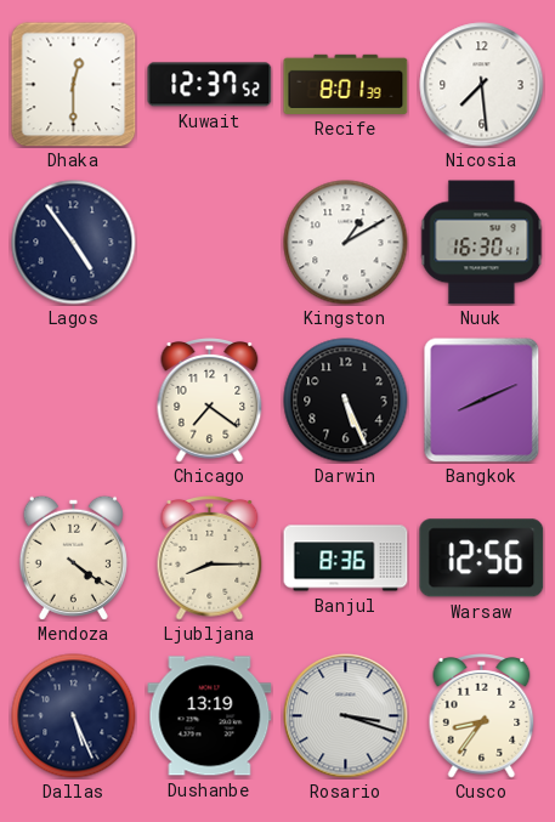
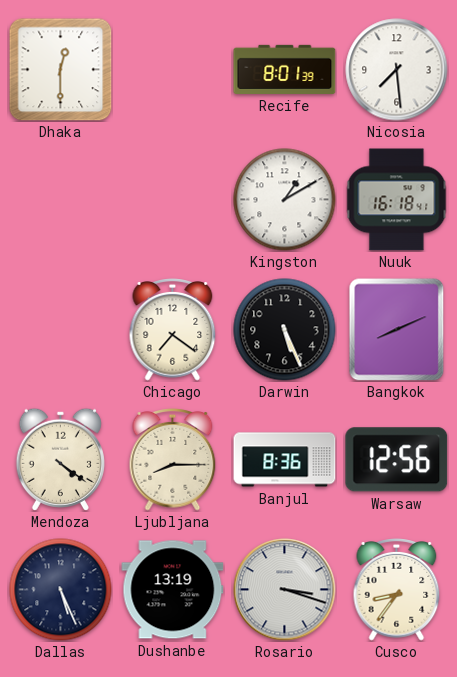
Kuwait: 12:37 -> none
Lagos: 4:54 -> none
Nuuk: 16:30 -> 16:18
